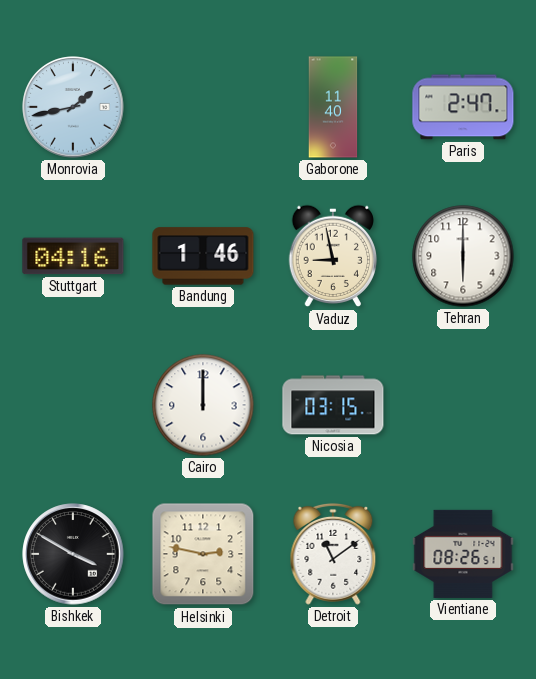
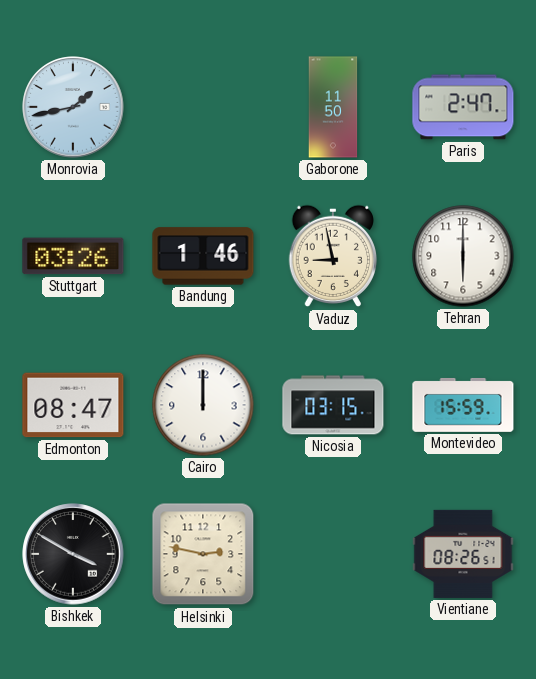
Gaborone: 11:40 -> 11:50
Stuttgart: 04:16 -> 03:26
Edmonton: none -> 08:47
Montevideo: none -> 15:59
Detroit: 11:09 -> none
